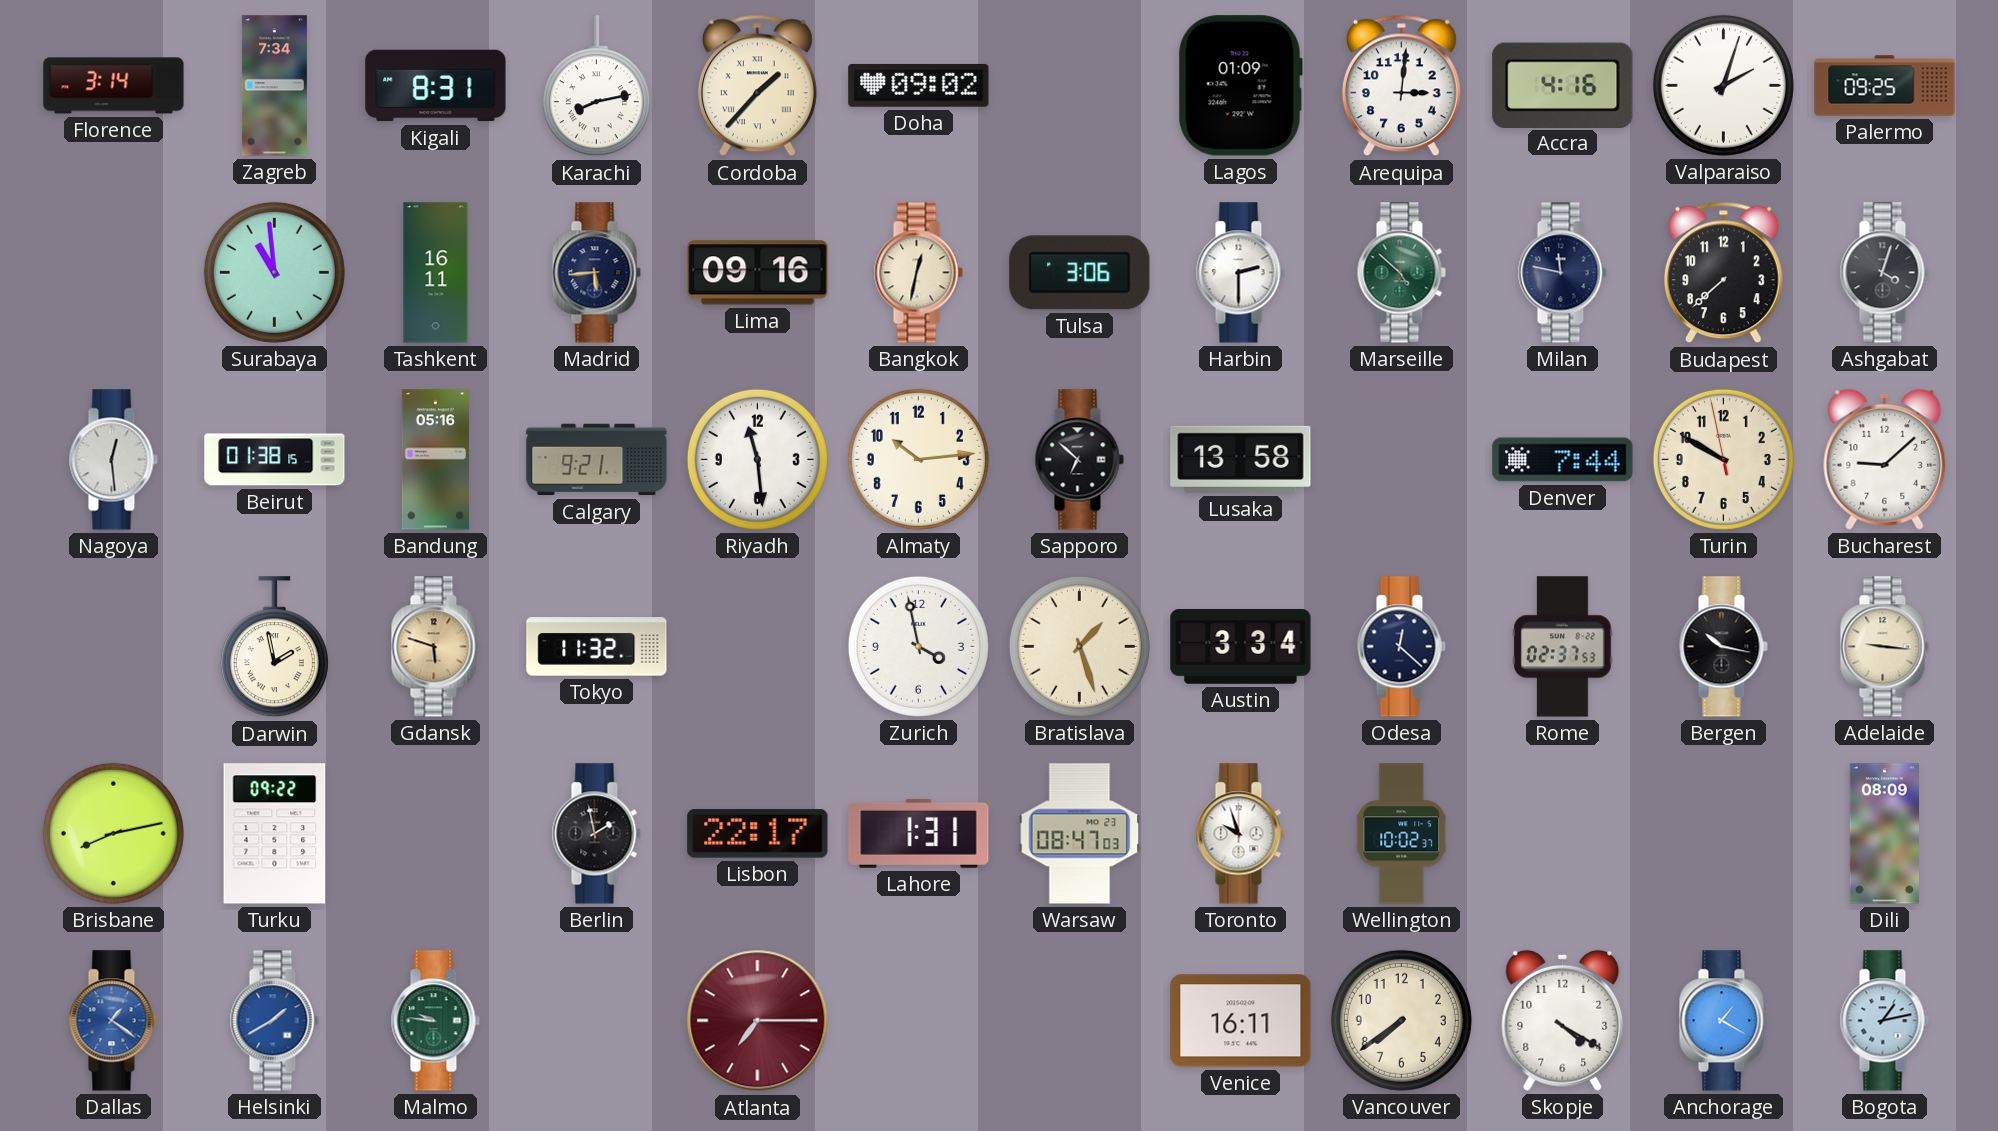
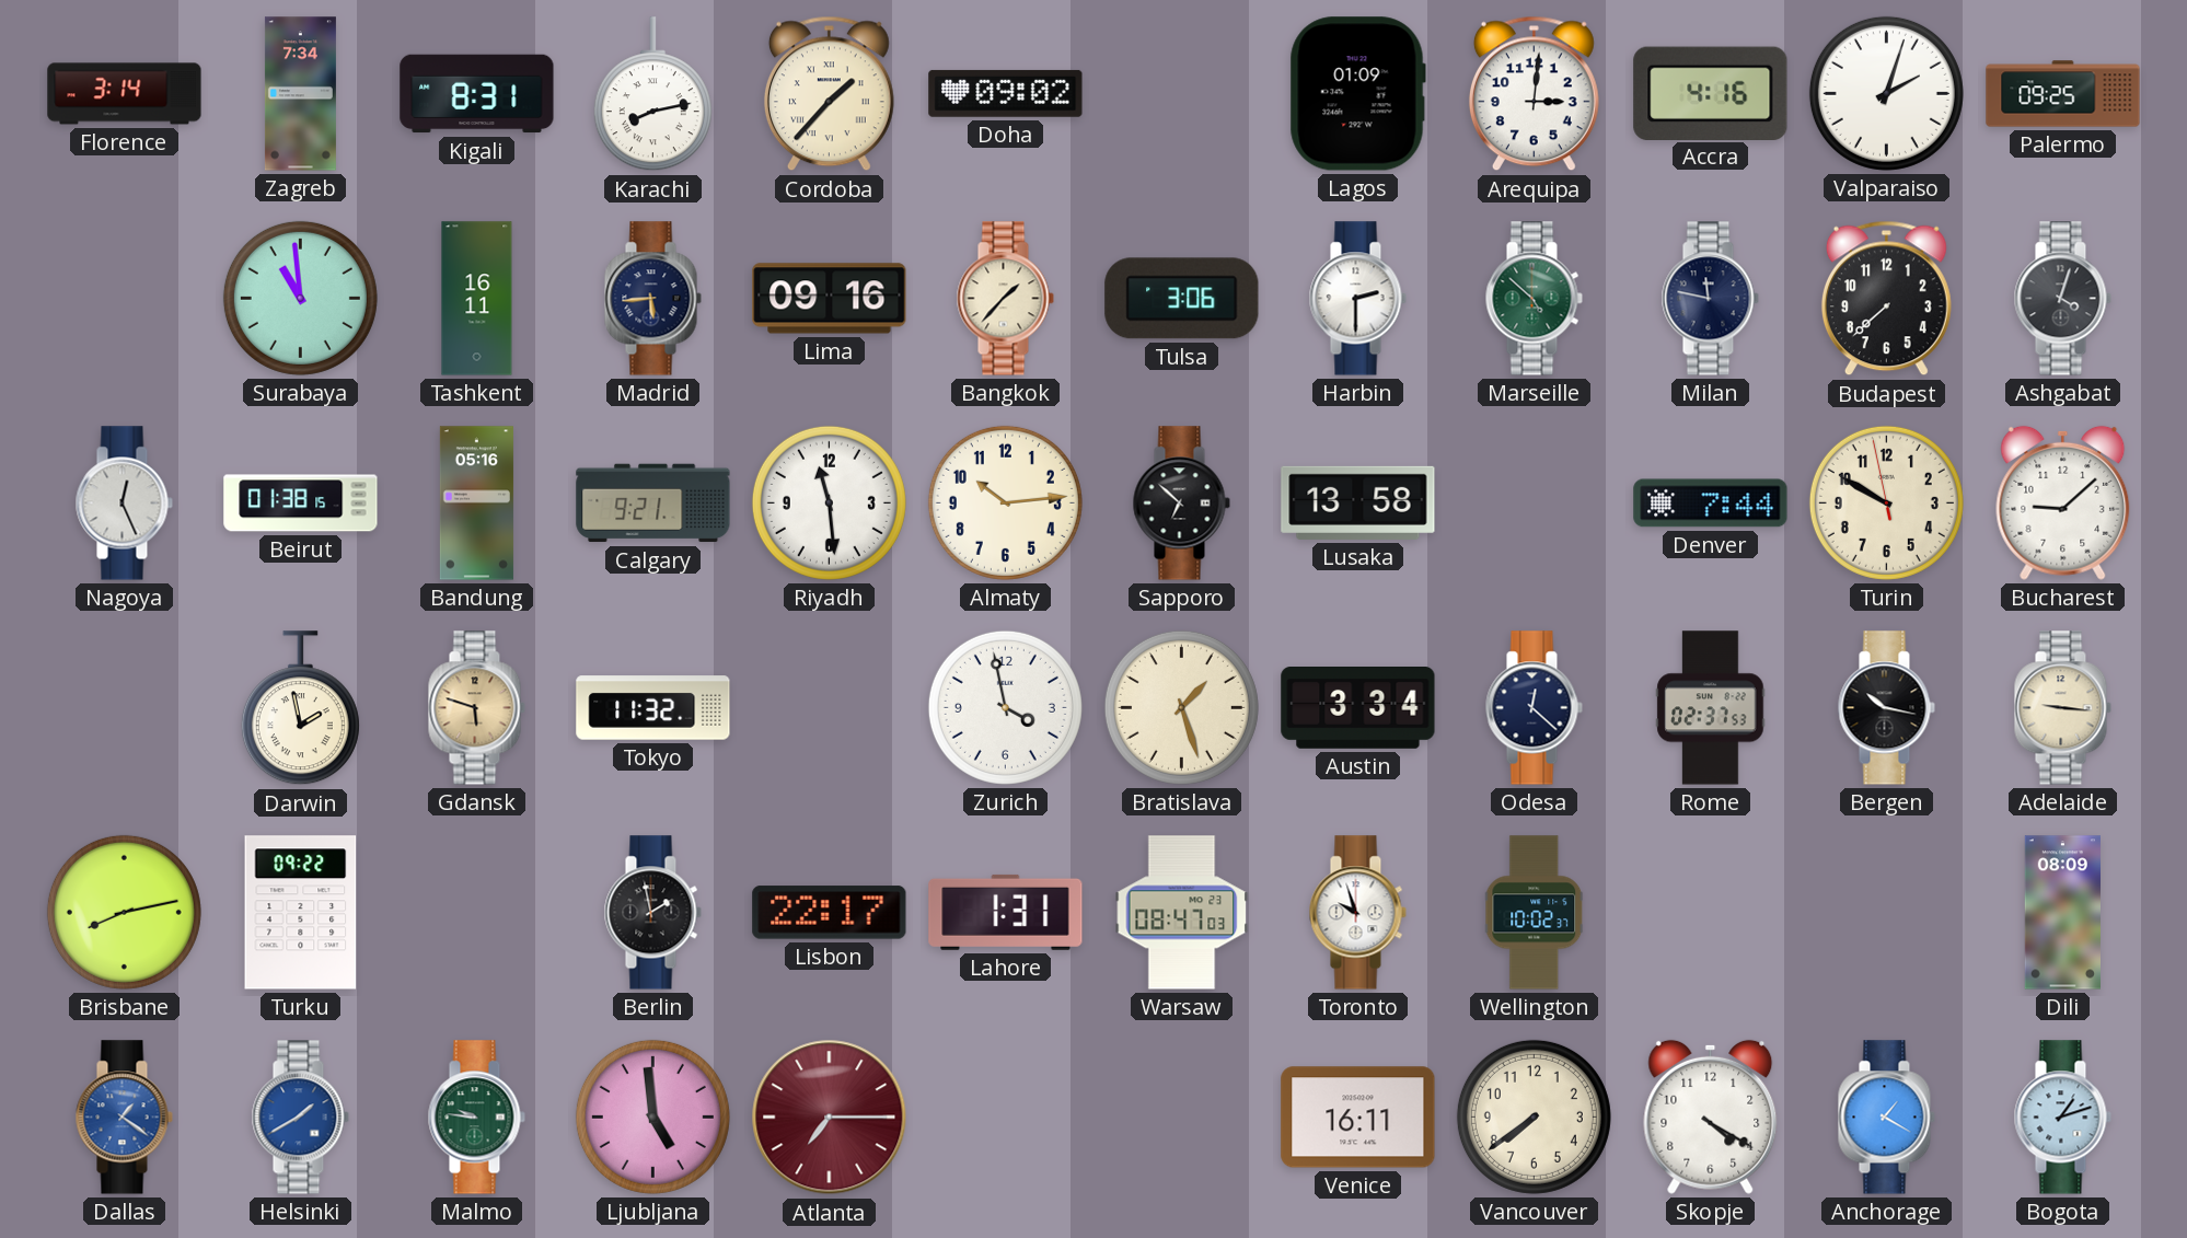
Bangkok: 12:32 -> 1:37
Nagoya: 12:29 -> 12:26
Ljubljana: none -> 4:59
Bogota: 1:13 -> 1:12
